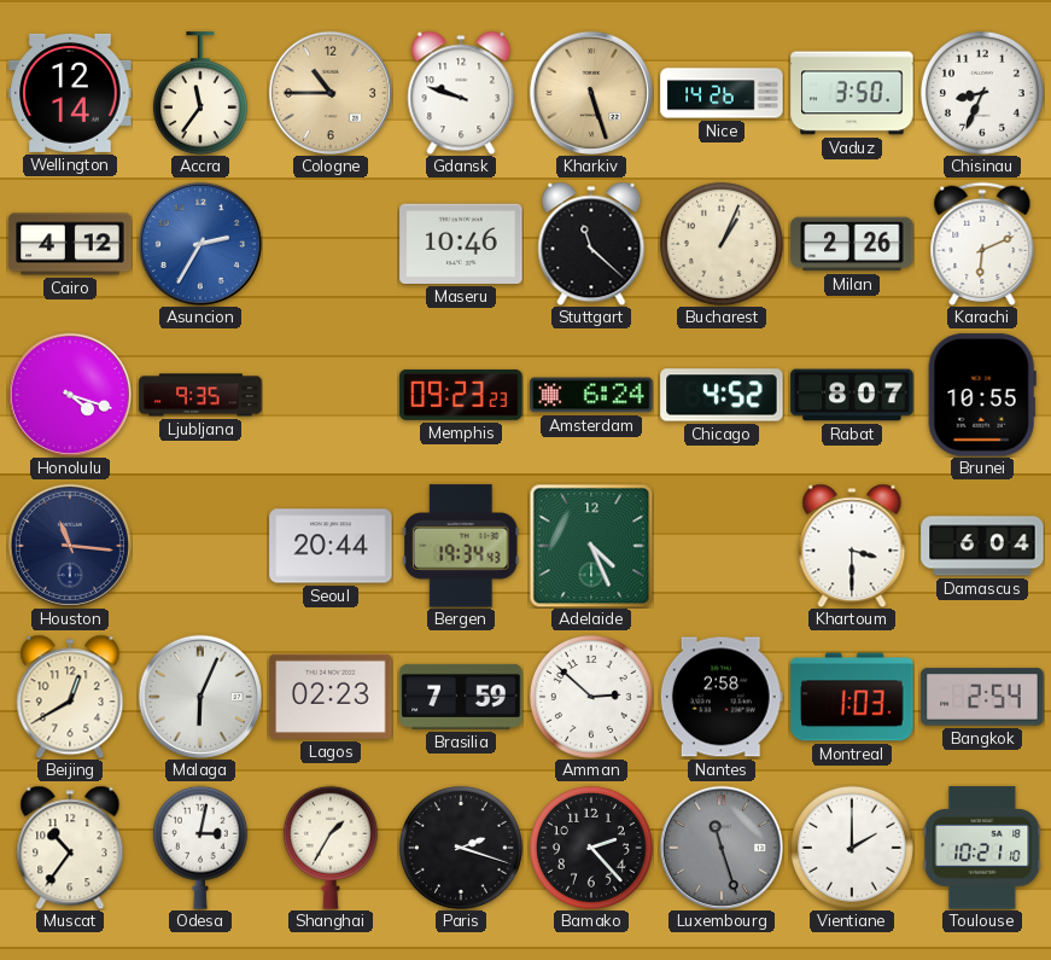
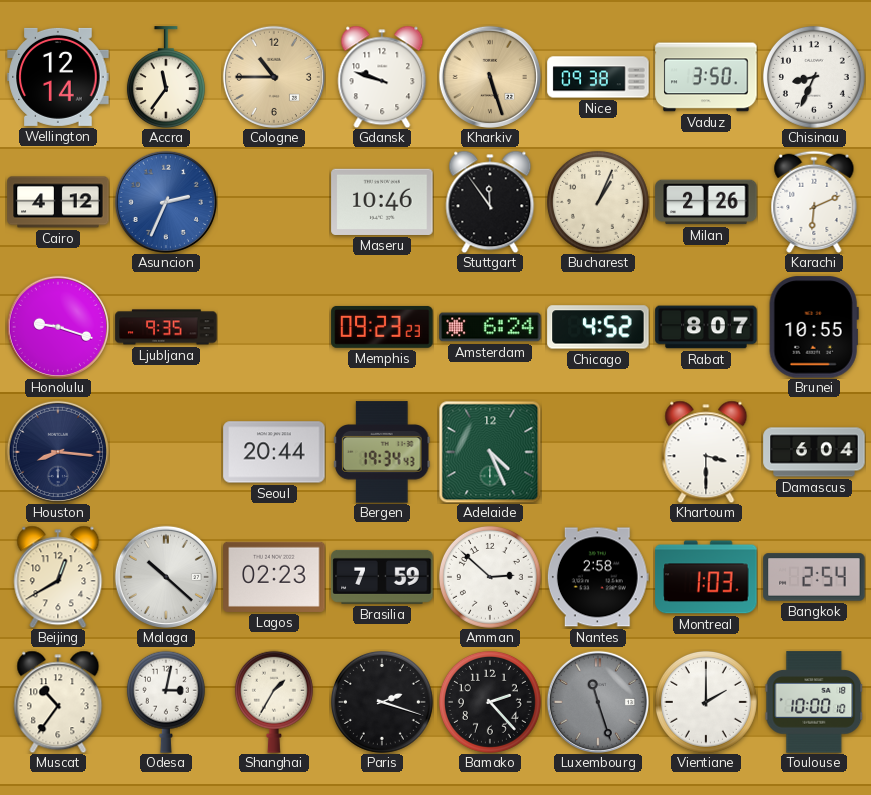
Nice: 14:26 -> 09:38
Asuncion: 2:35 -> 2:34
Stuttgart: 11:22 -> 11:54
Honolulu: 4:18 -> 9:18
Houston: 11:16 -> 8:16
Malaga: 6:04 -> 10:22
Toulouse: 10:21 -> 10:00
